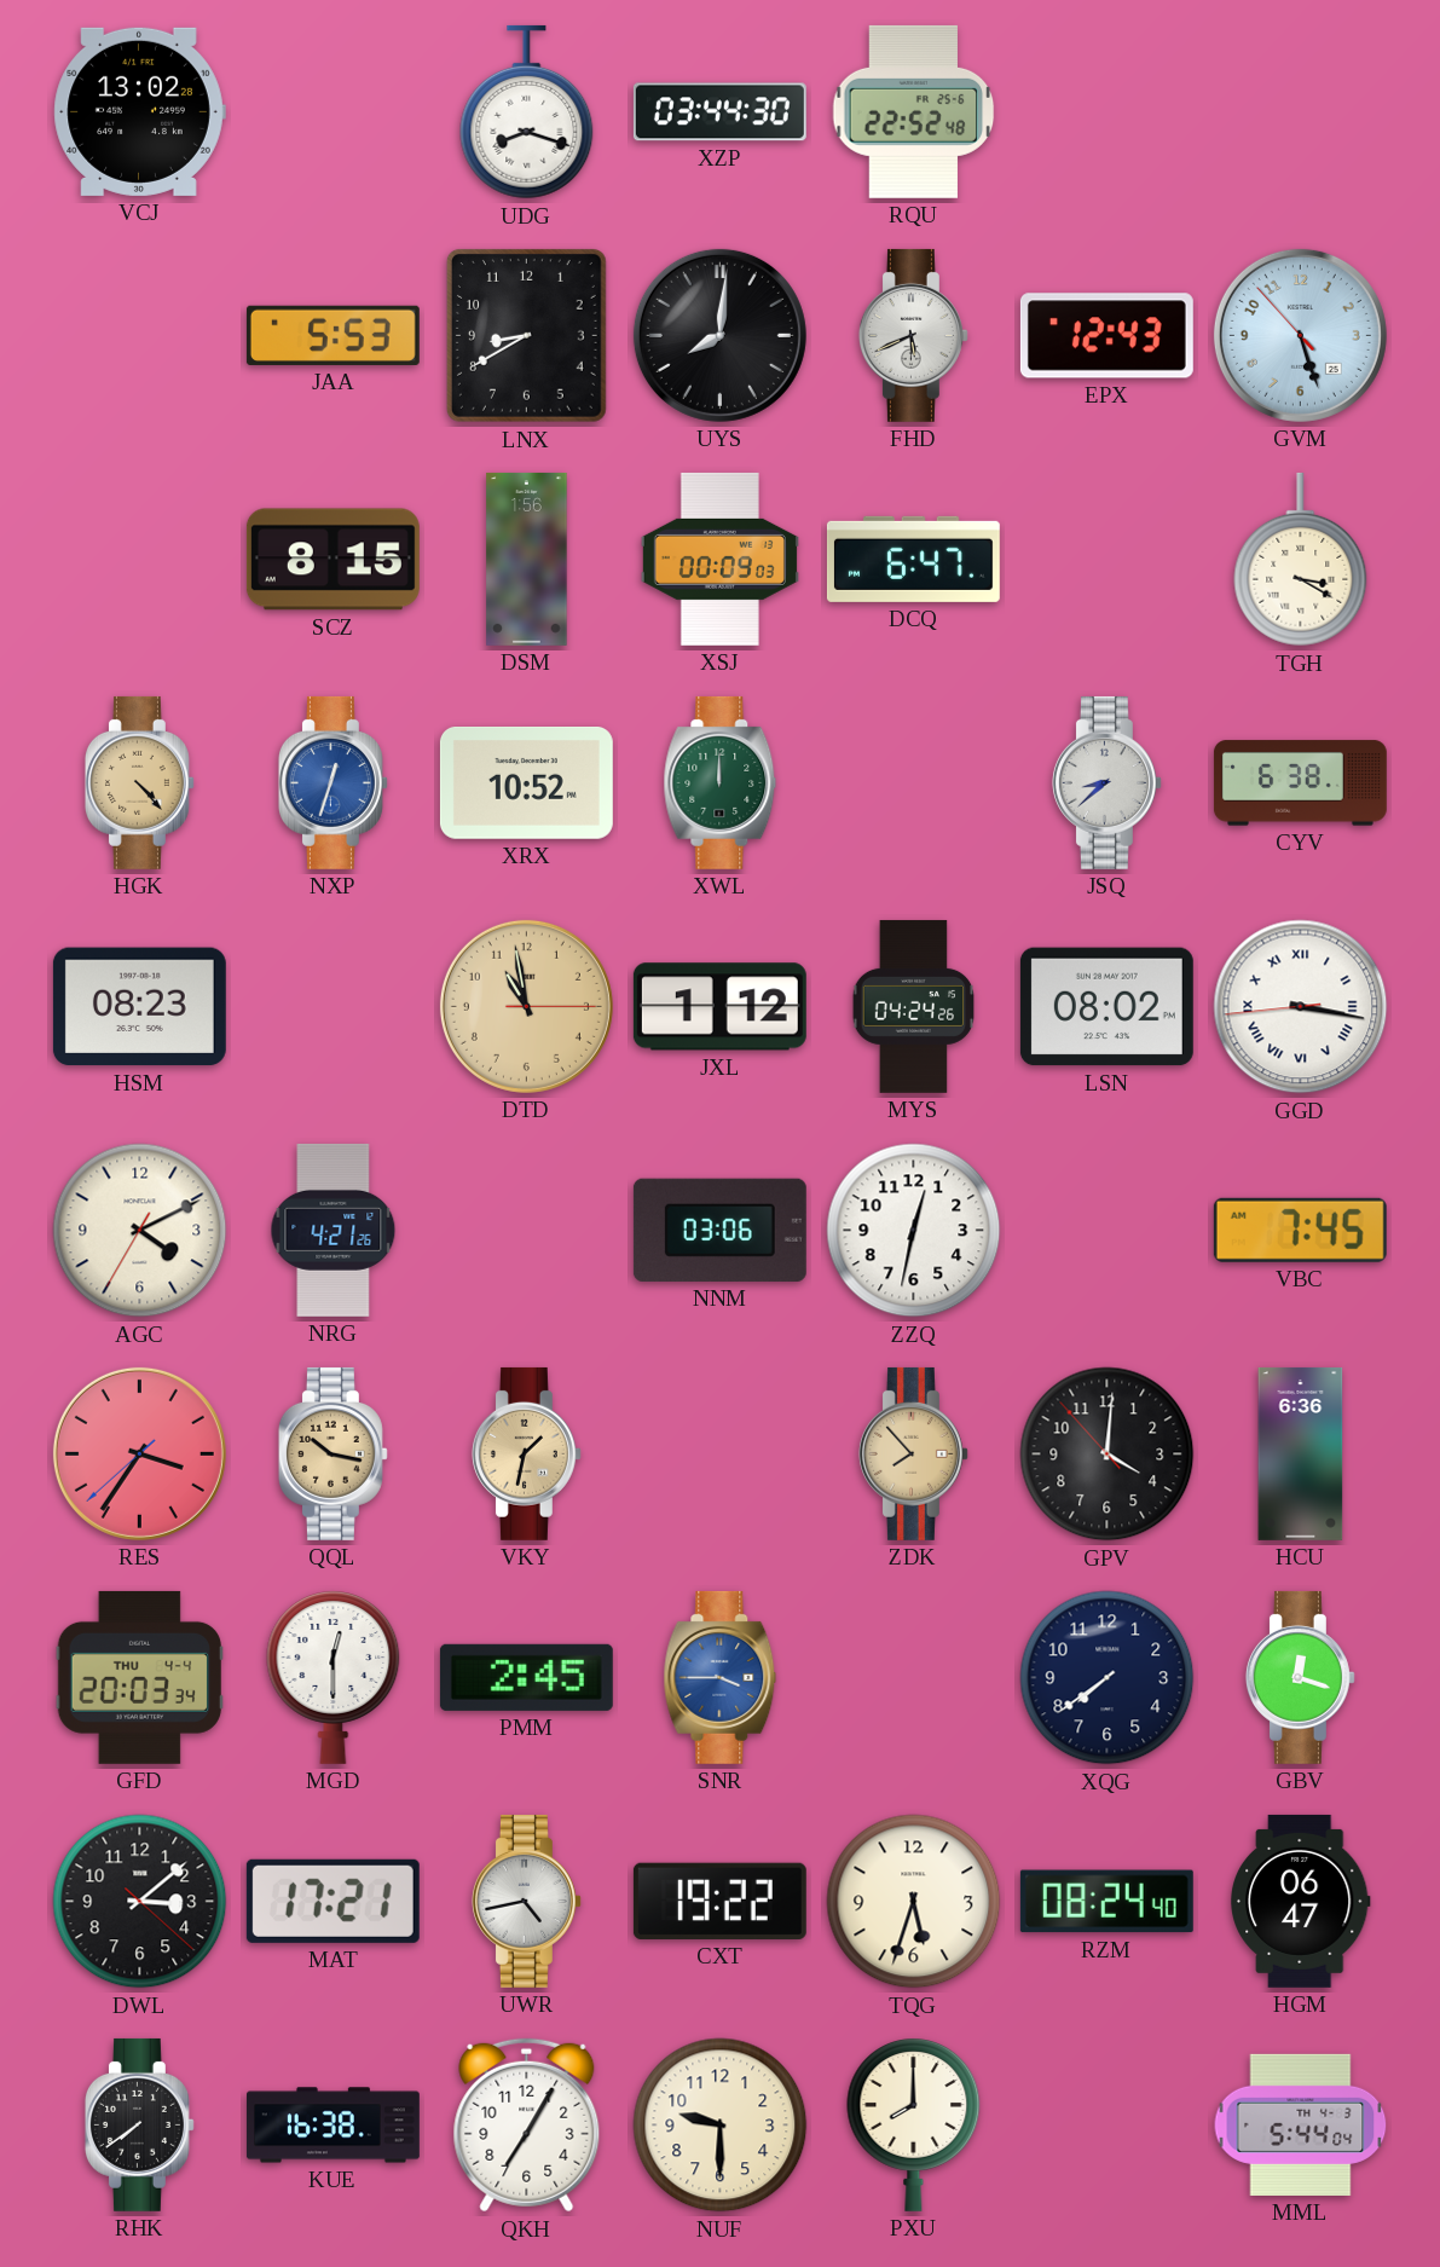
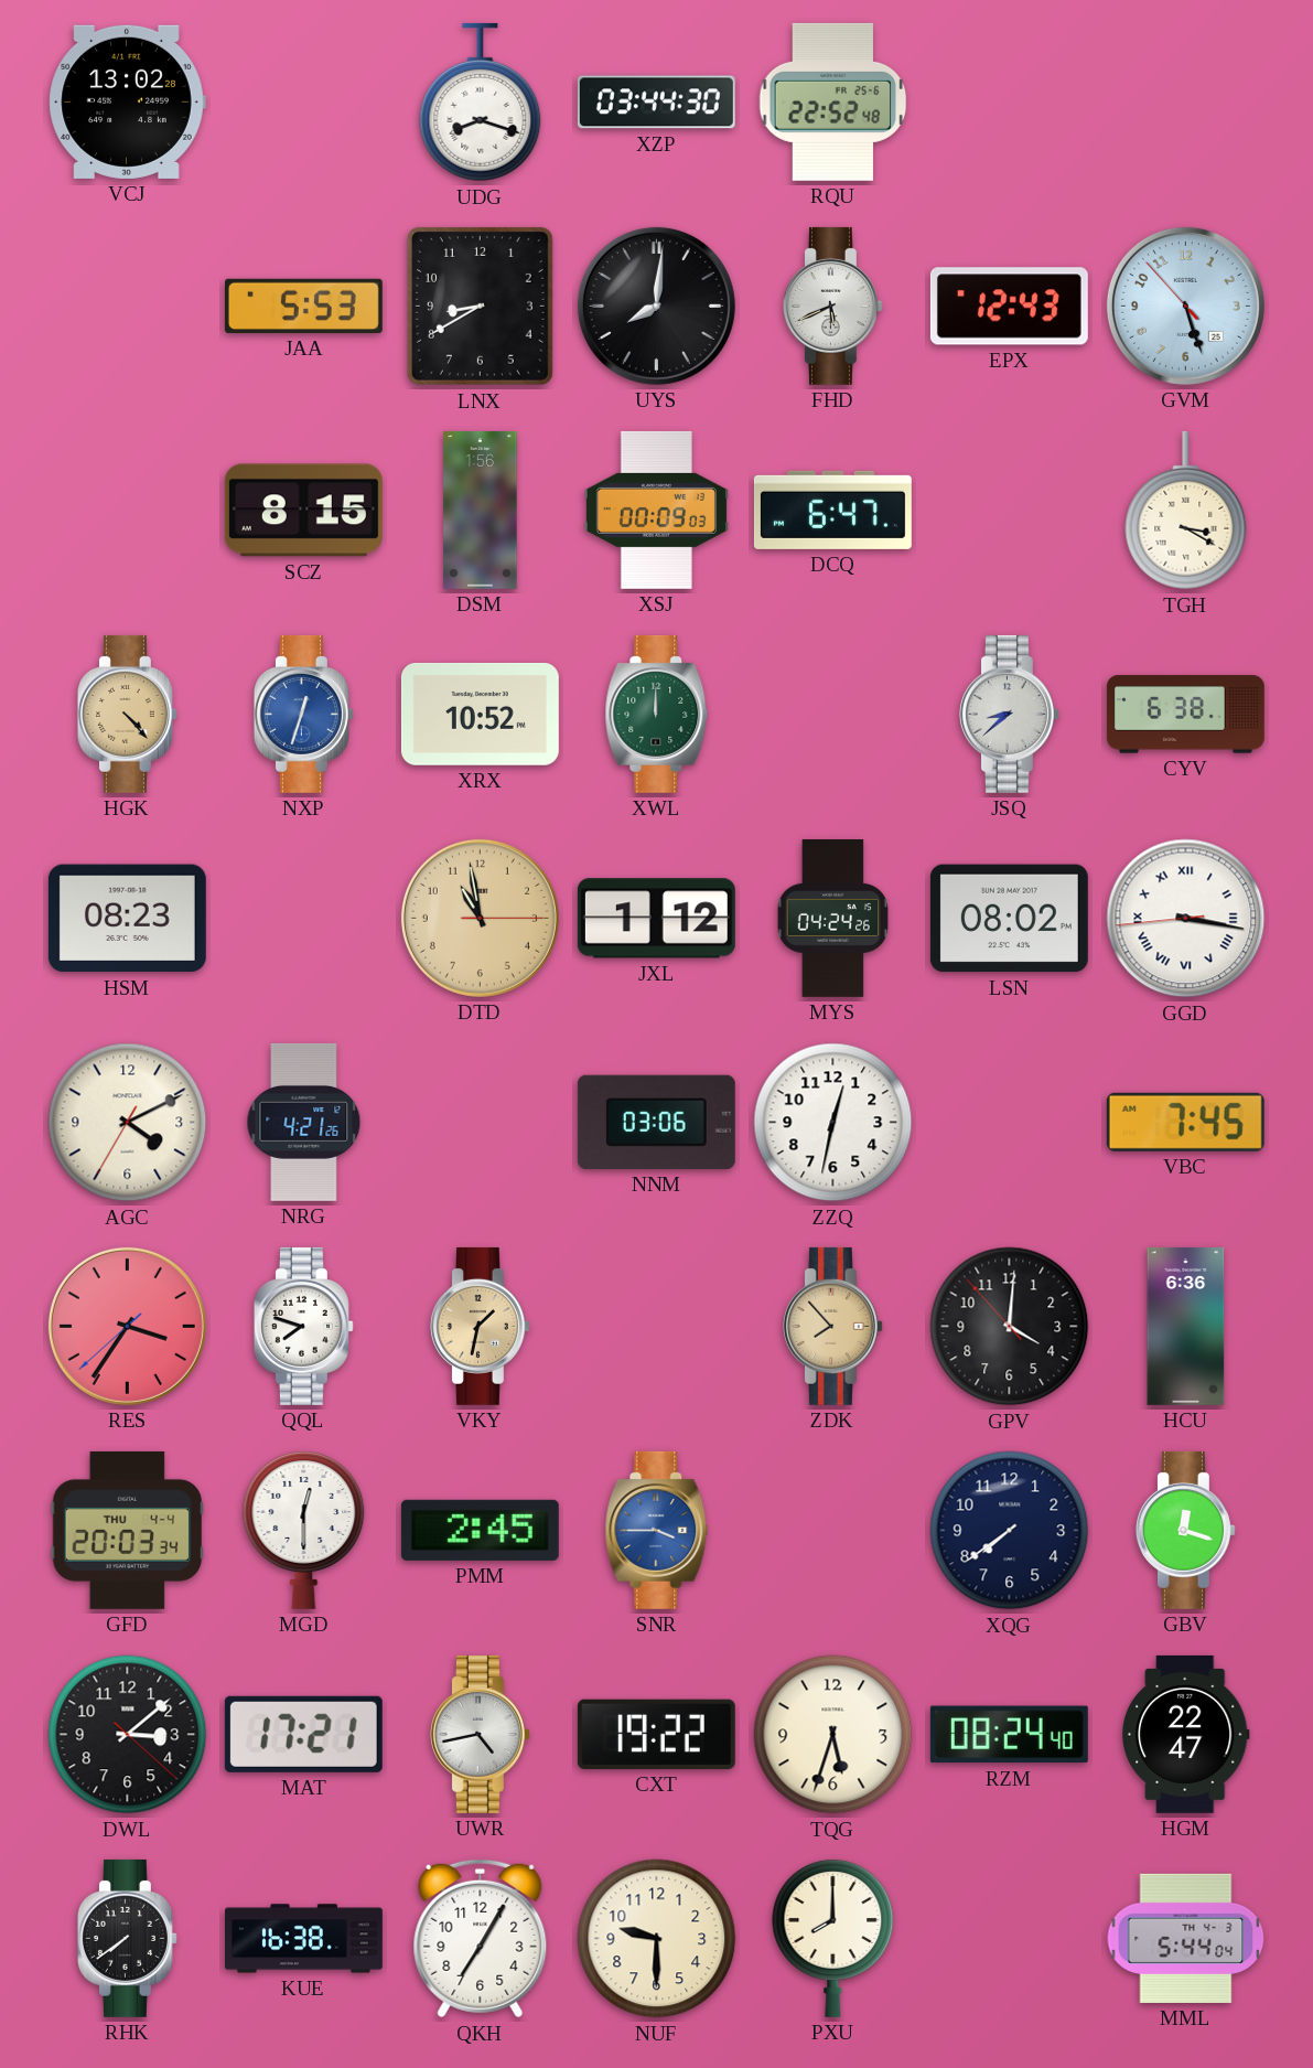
QQL: 10:17 -> 7:48
QQL dial: champagne -> white
HGM: 06:47 -> 22:47
